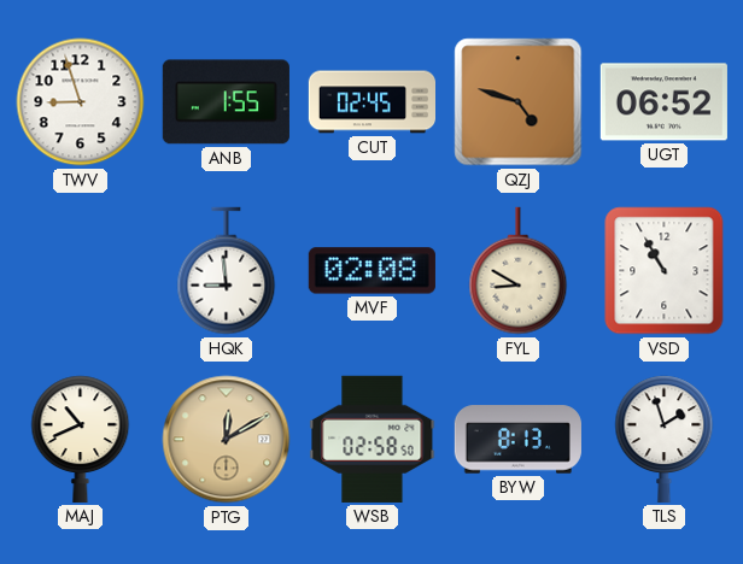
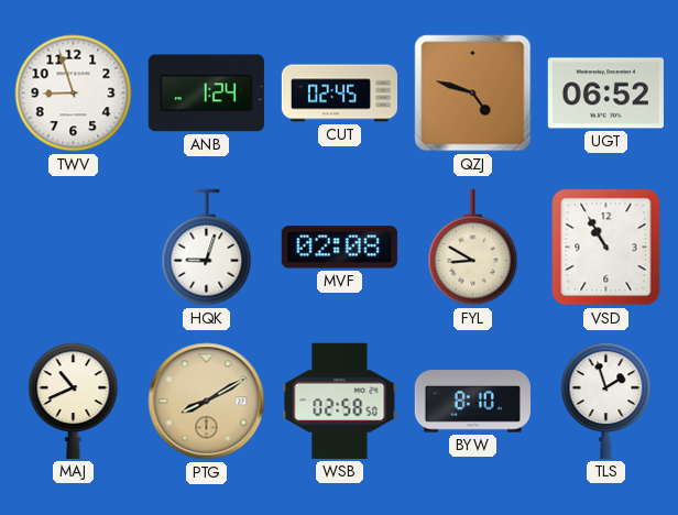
ANB: 1:55 -> 1:24
HQK: 8:59 -> 9:03
PTG: 12:10 -> 8:10
BYW: 8:13 -> 8:10
